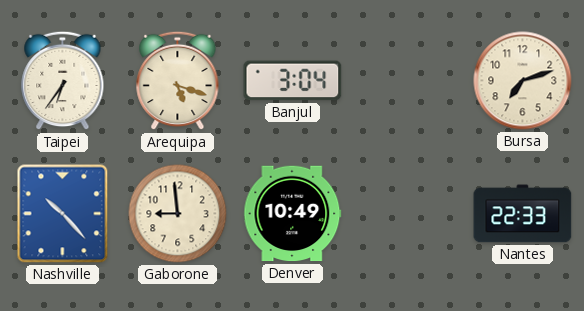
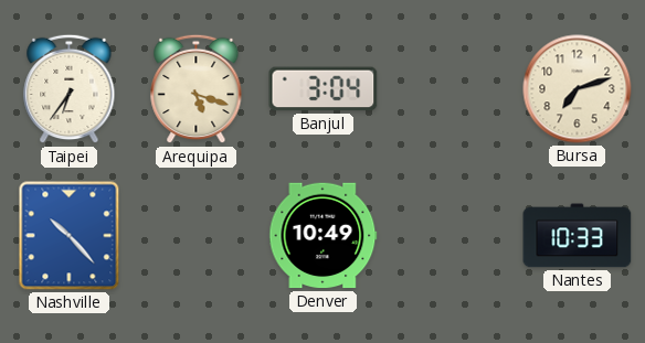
Gaborone: 8:59 -> none
Nantes: 22:33 -> 10:33
